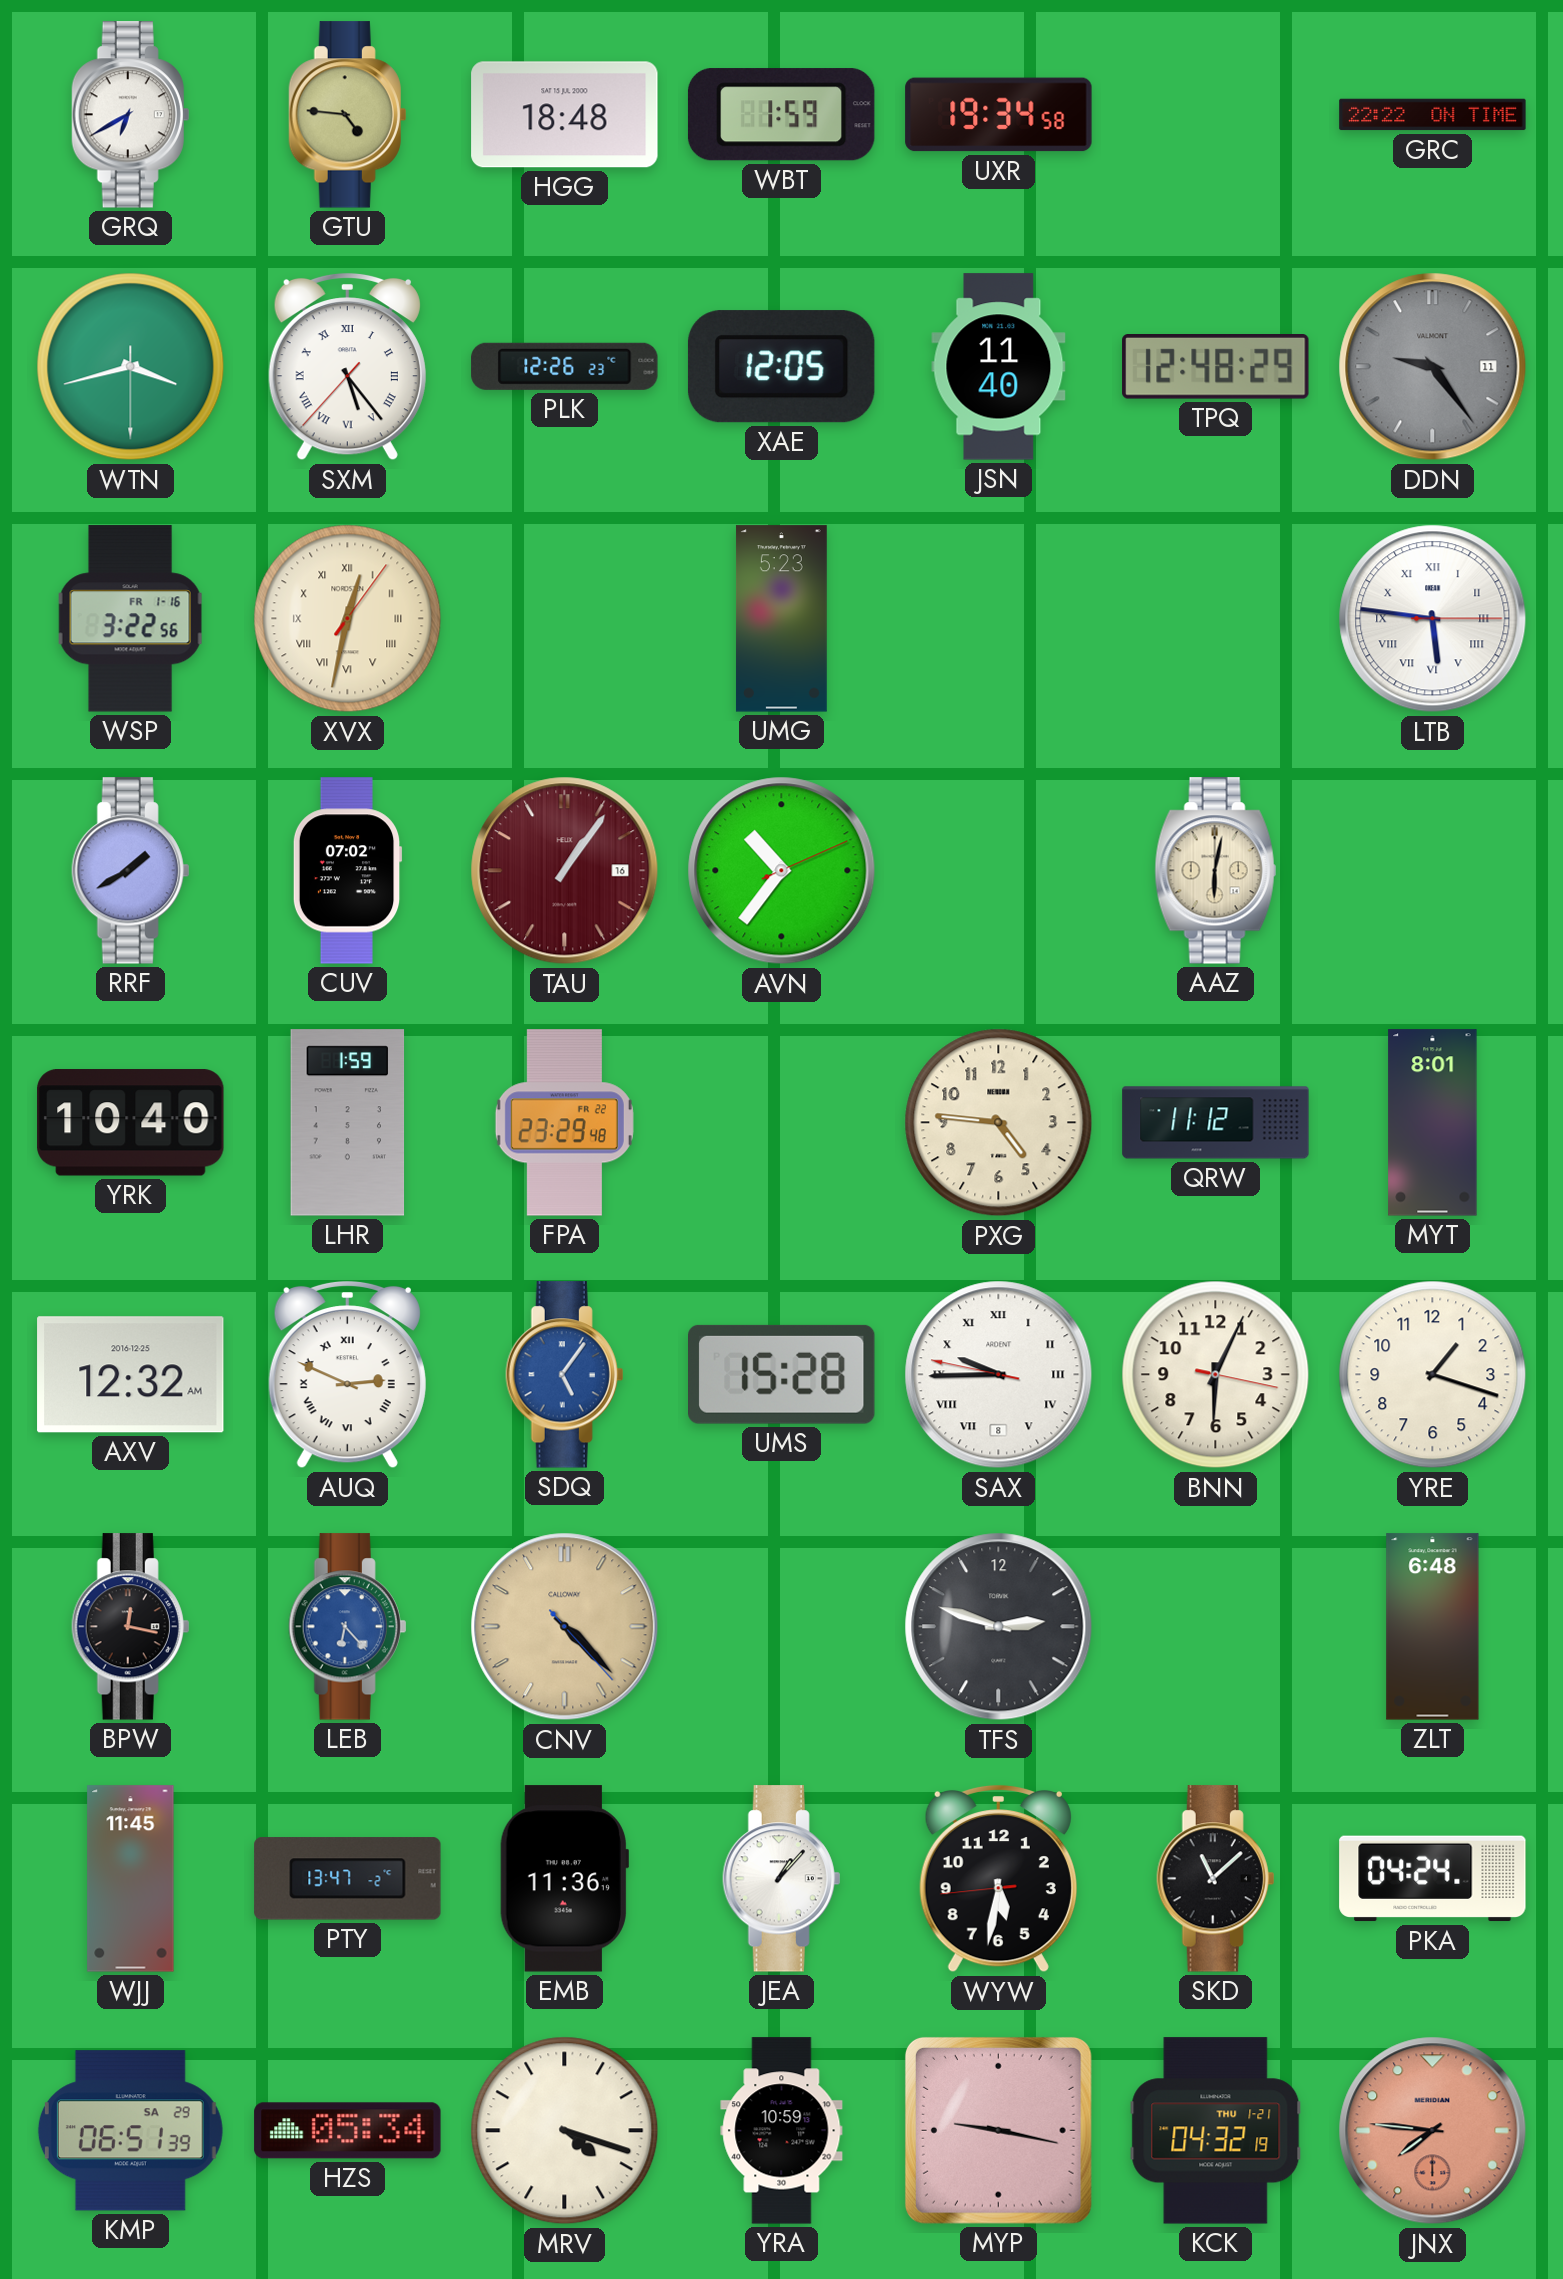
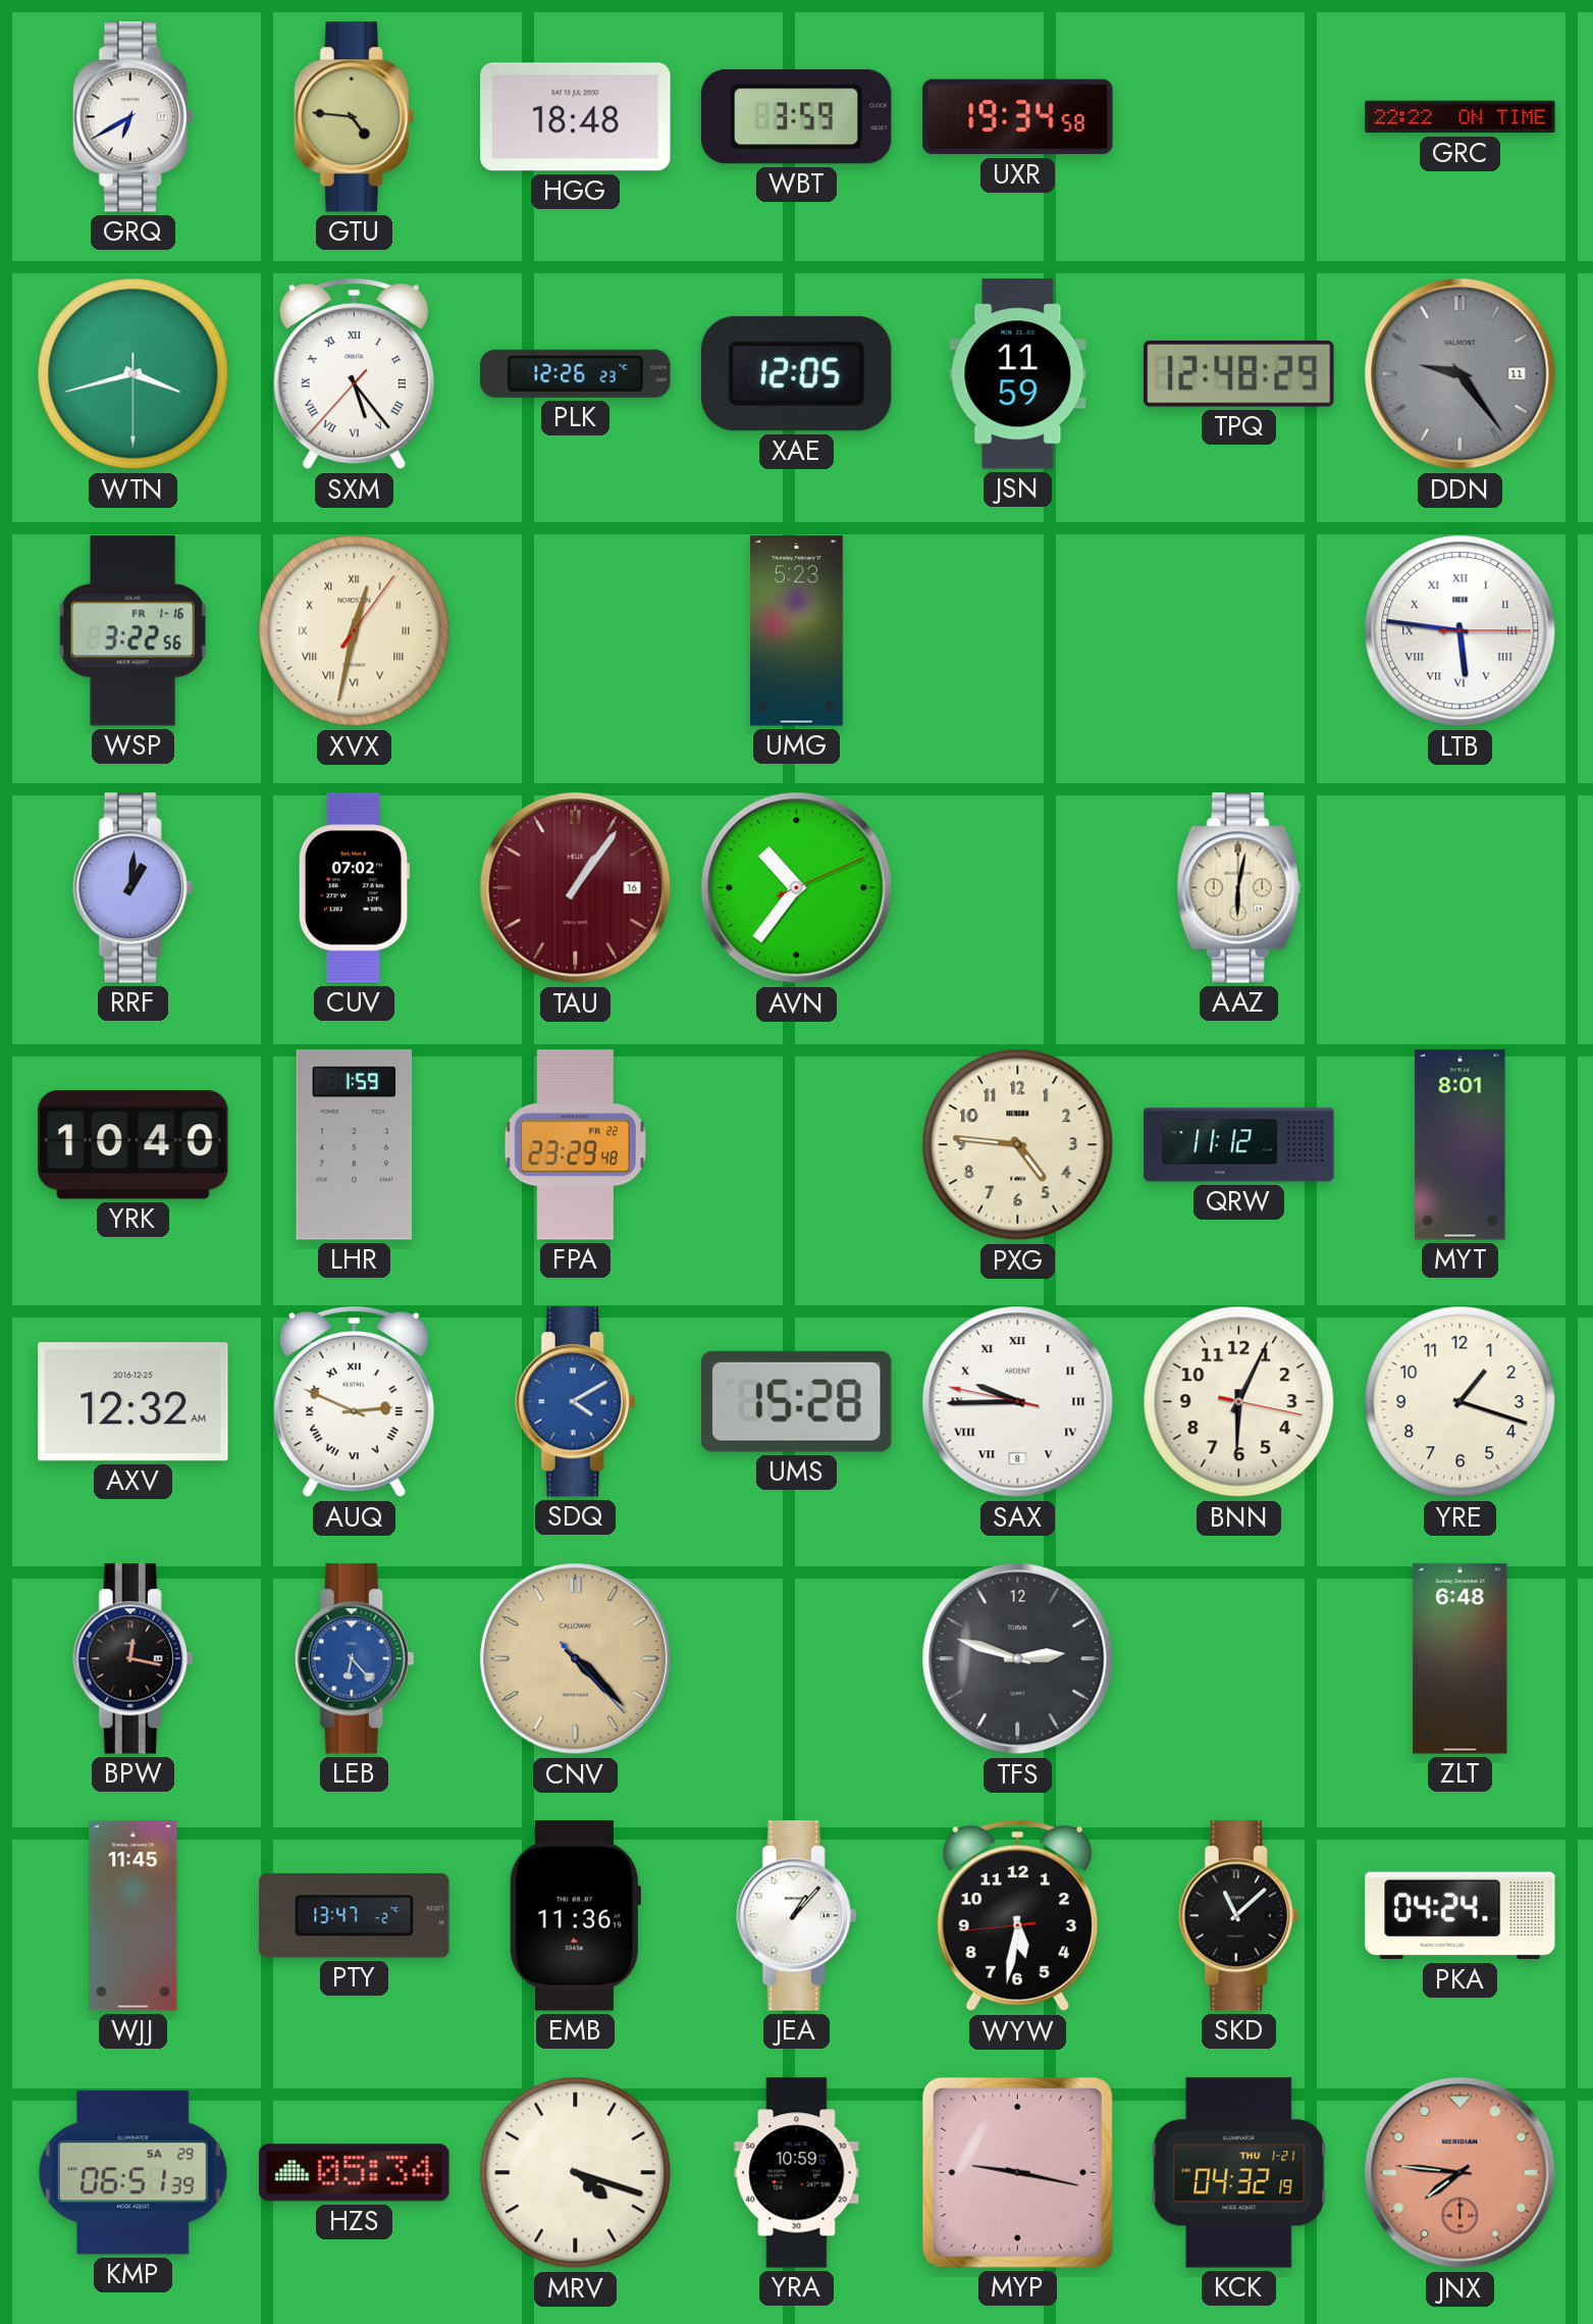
WBT: 1:59 -> 3:59
JSN: 11:40 -> 11:59
RRF: 1:40 -> 1:01
SDQ: 5:06 -> 4:10
